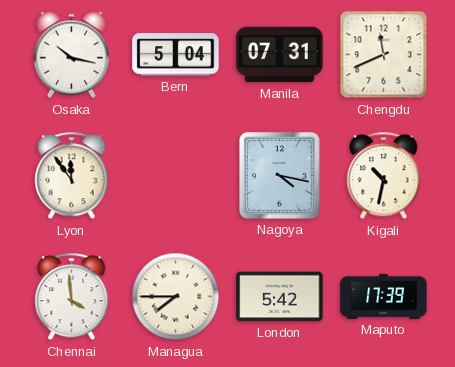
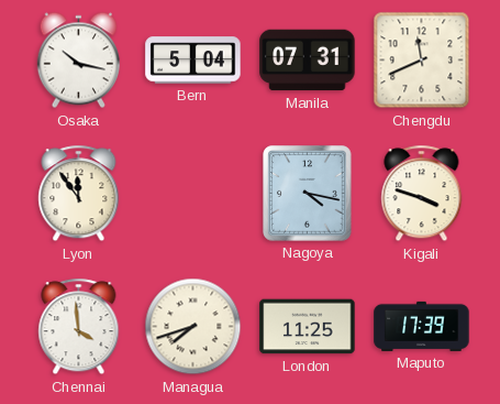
Kigali: 10:32 -> 3:48
Managua: 7:45 -> 7:42
London: 5:42 -> 11:25
